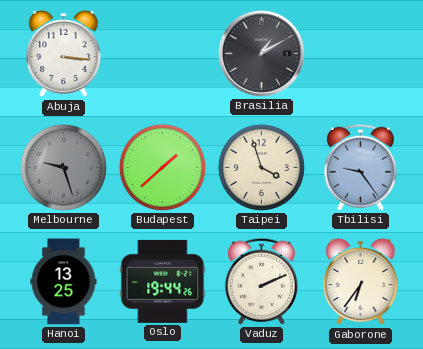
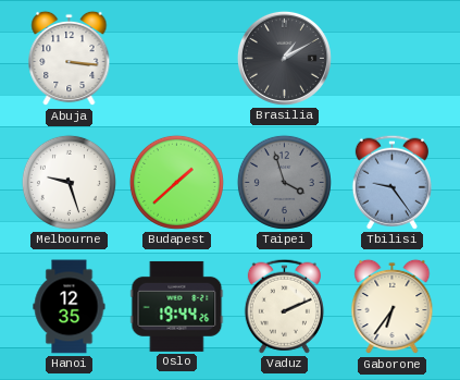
Melbourne dial: grey -> white
Taipei dial: cream -> grey
Hanoi: 13:25 -> 12:35
